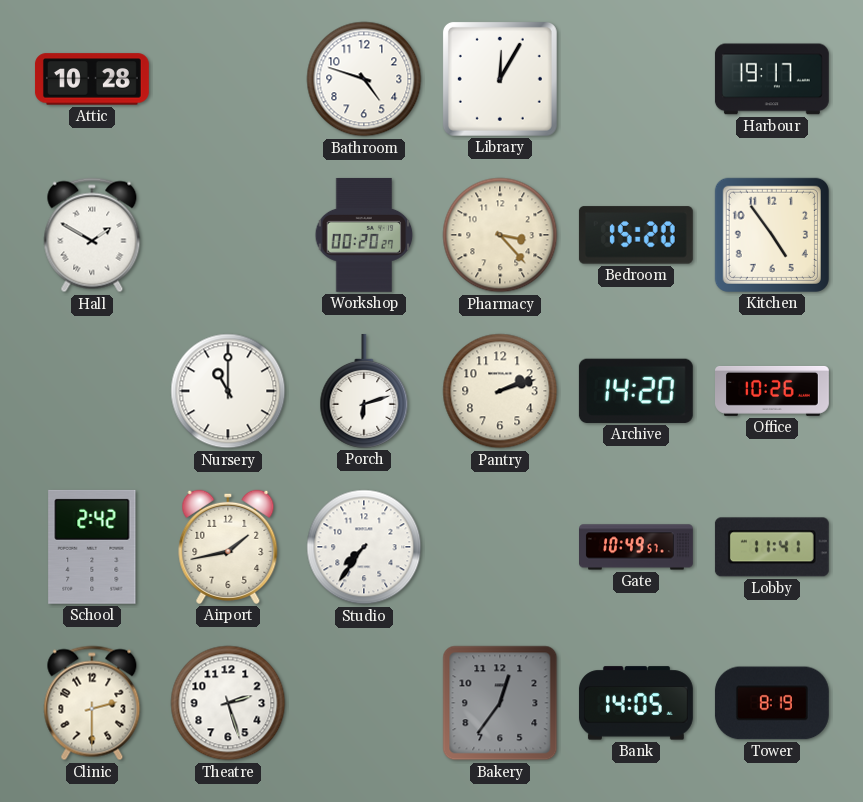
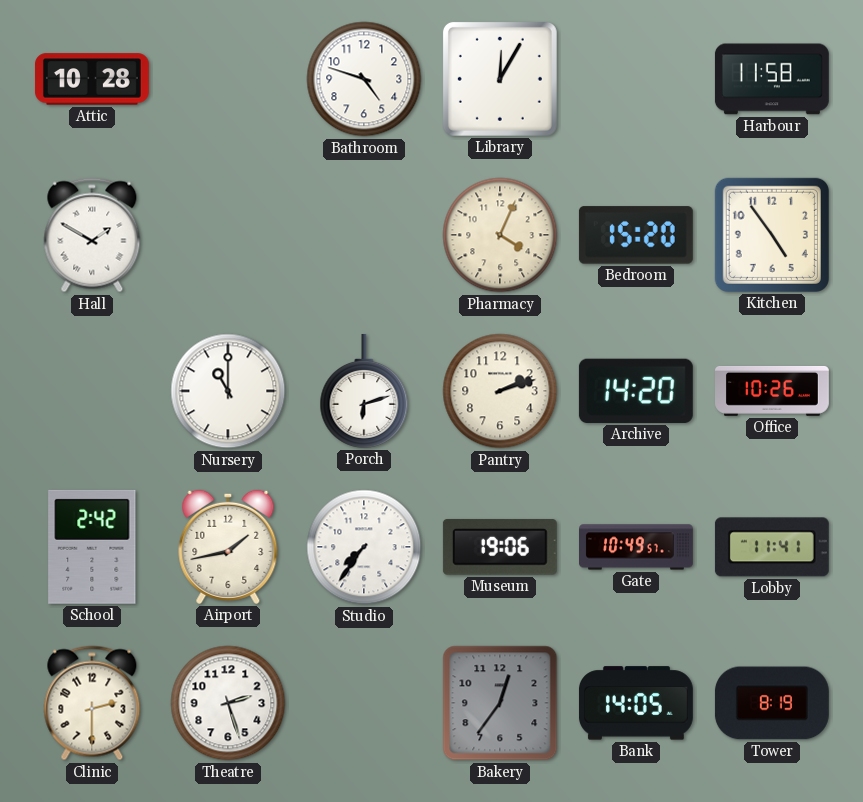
Harbour: 19:17 -> 11:58
Workshop: 00:20 -> none
Pharmacy: 3:23 -> 4:04
Museum: none -> 19:06
